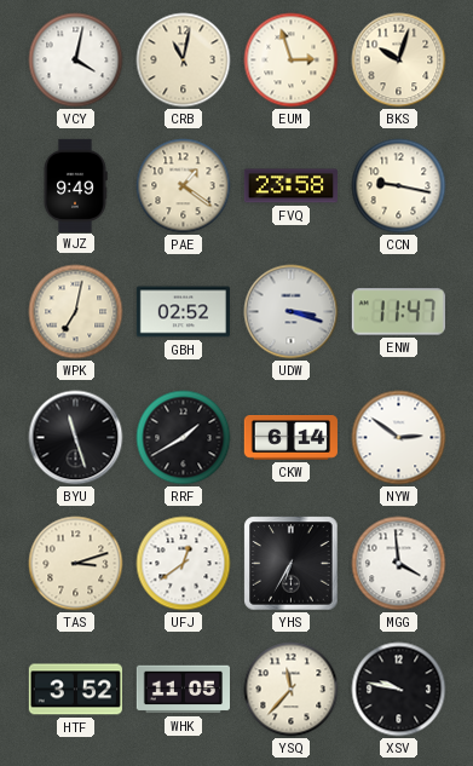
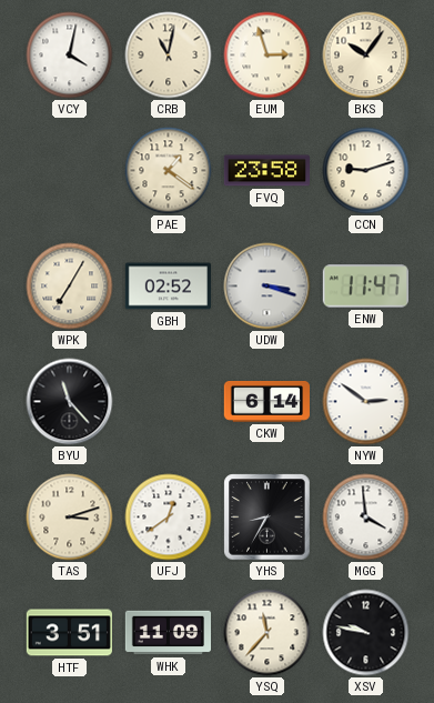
BKS: 10:03 -> 10:06
WJZ: 9:49 -> none
CCN: 9:17 -> 9:12
WPK: 7:02 -> 7:05
BYU: 11:27 -> 11:23
RRF: 1:40 -> none
YHS: 6:35 -> 8:35
HTF: 3:52 -> 3:51
WHK: 11:05 -> 11:09
